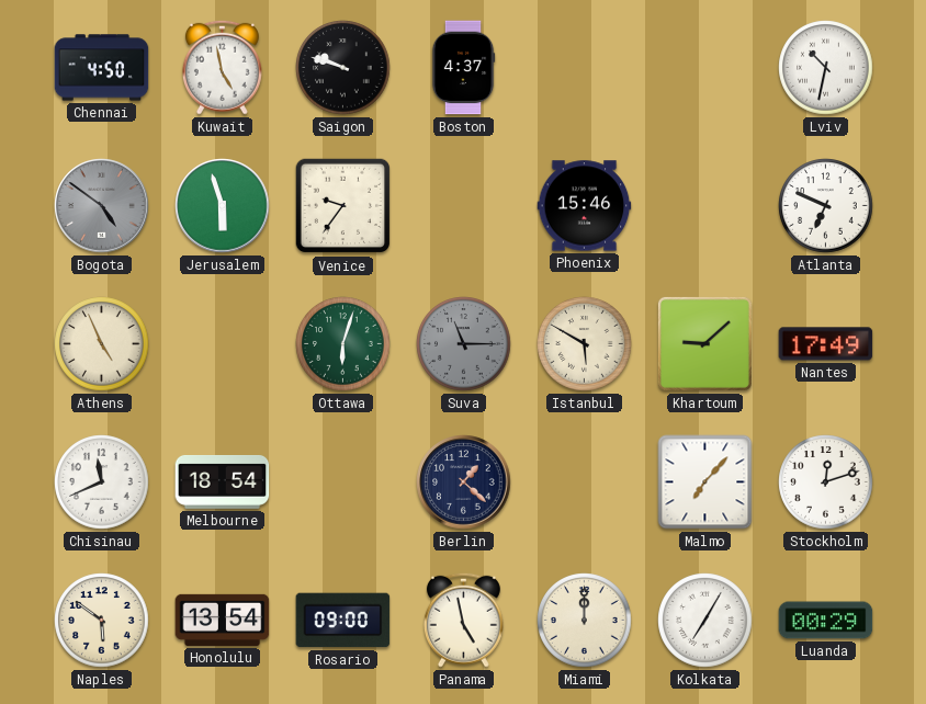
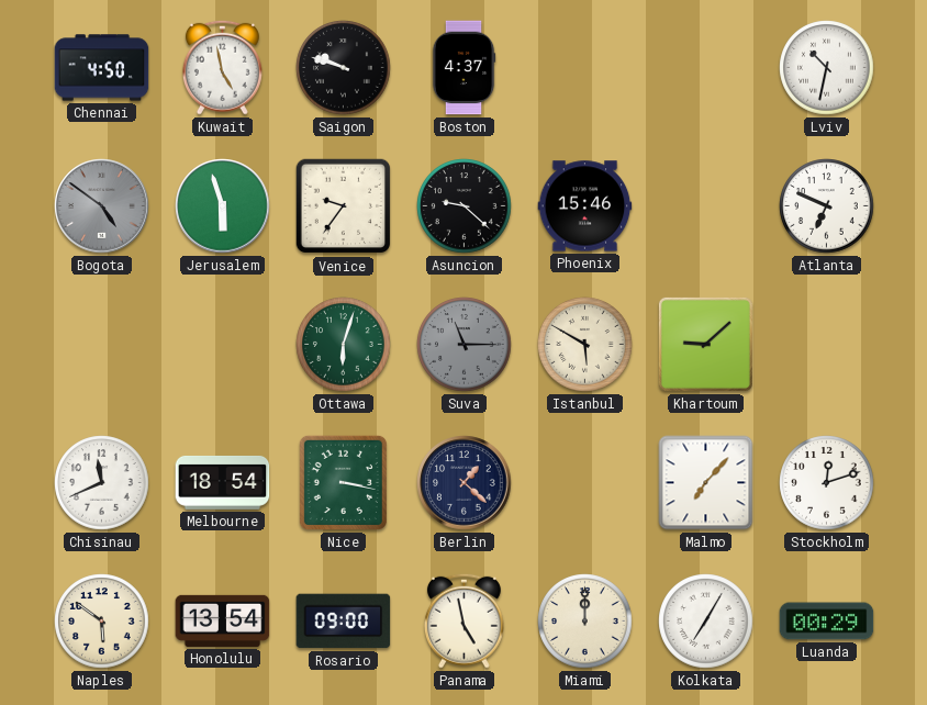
Asuncion: none -> 9:22
Athens: 4:56 -> none
Nantes: 17:49 -> none
Nice: none -> 3:17
